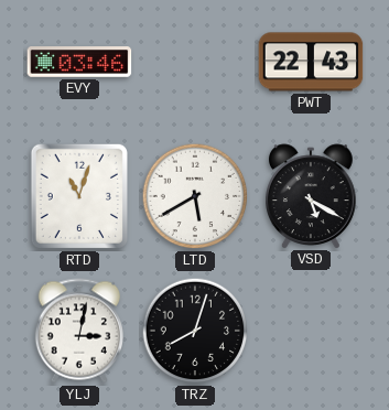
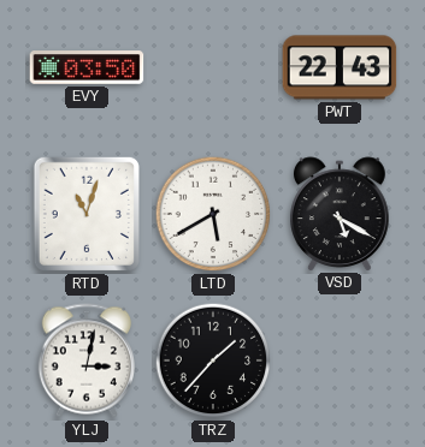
EVY: 03:46 -> 03:50
TRZ: 8:03 -> 1:37
